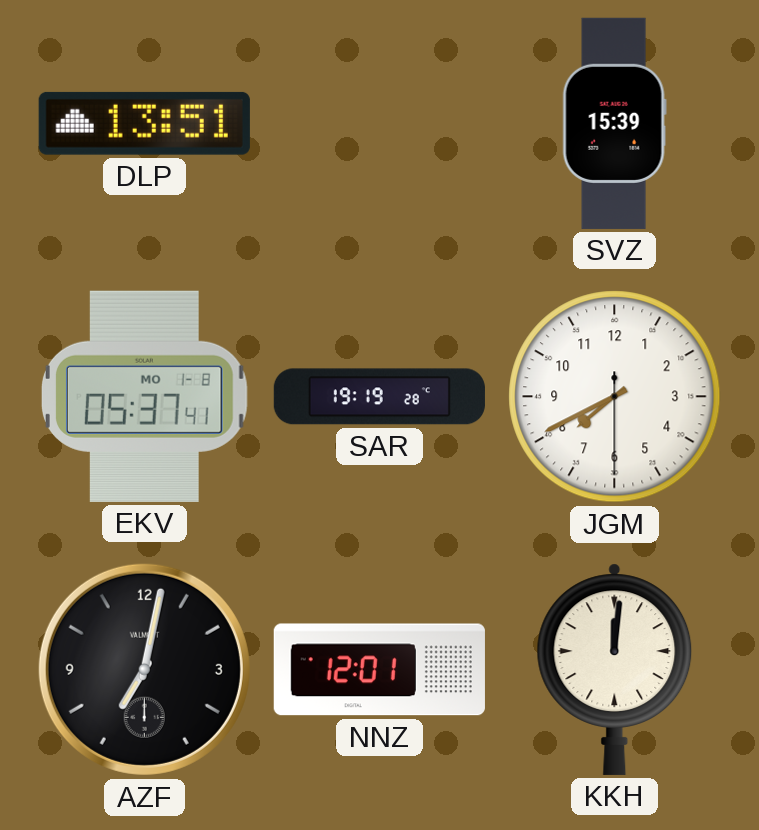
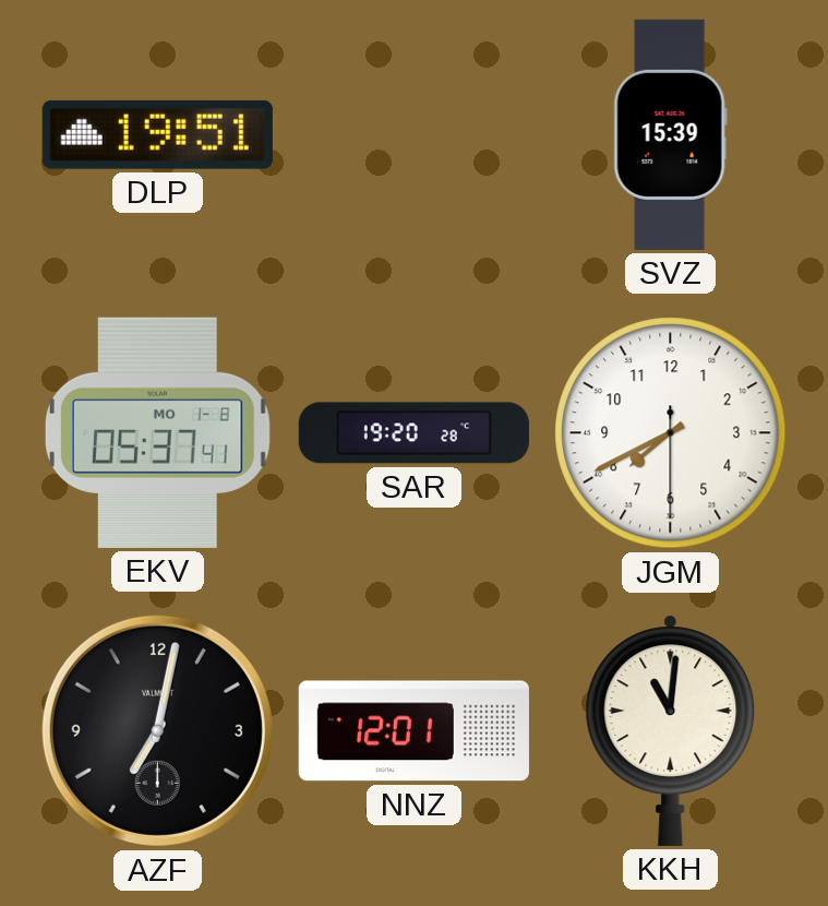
DLP: 13:51 -> 19:51
SAR: 19:19 -> 19:20
KKH: 12:01 -> 11:01
